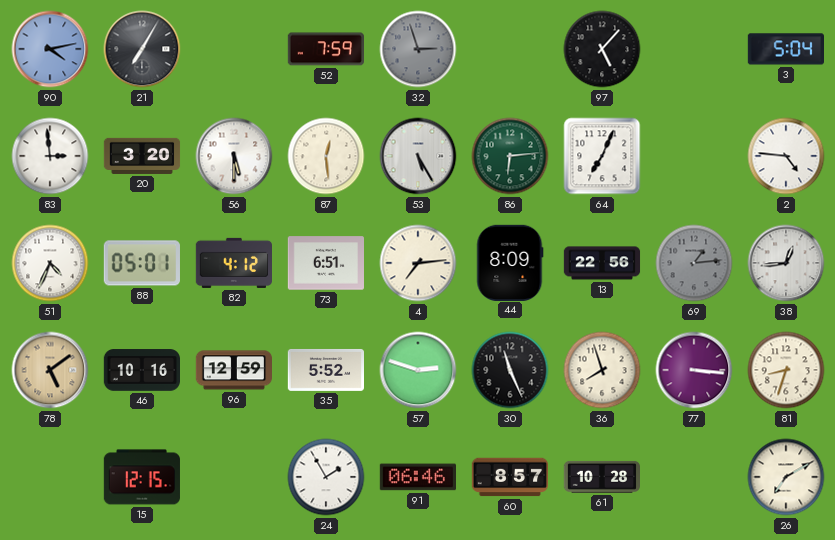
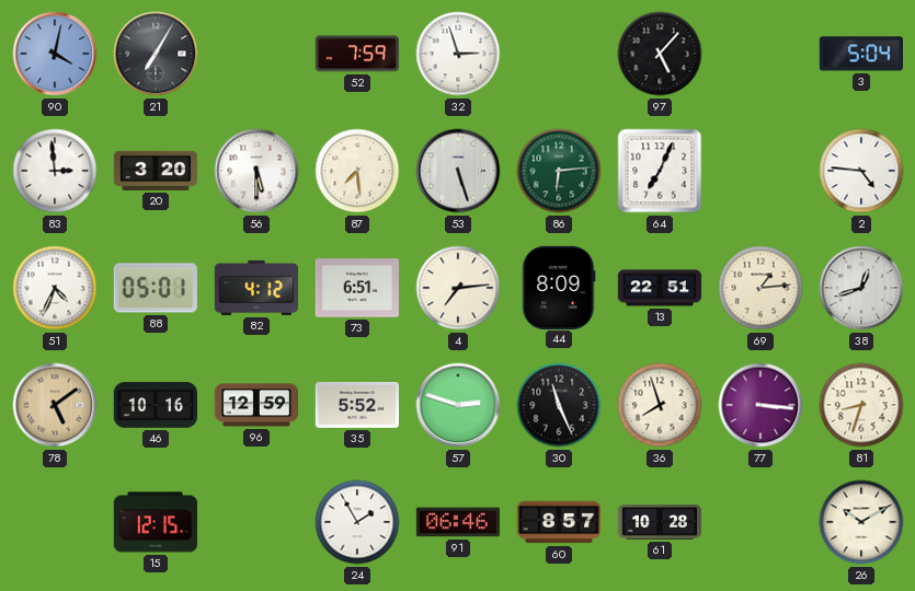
90: 4:13 -> 4:02
32 dial: grey -> white
87: 12:29 -> 7:29
53: 5:25 -> 5:27
13: 22:56 -> 22:51
69 dial: grey -> cream
38: 12:44 -> 12:42
26: 7:10 -> 10:10
